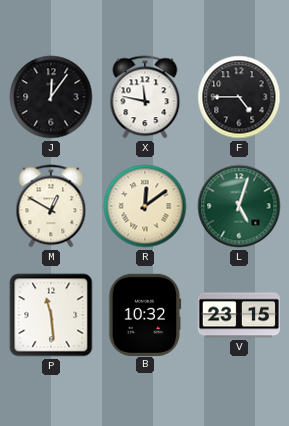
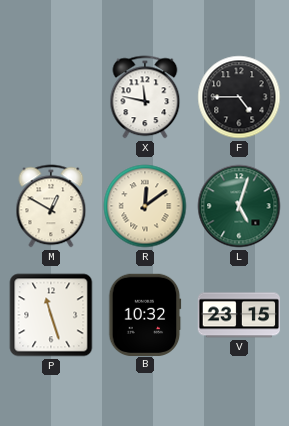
J: 12:06 -> none
P: 11:29 -> 11:27
